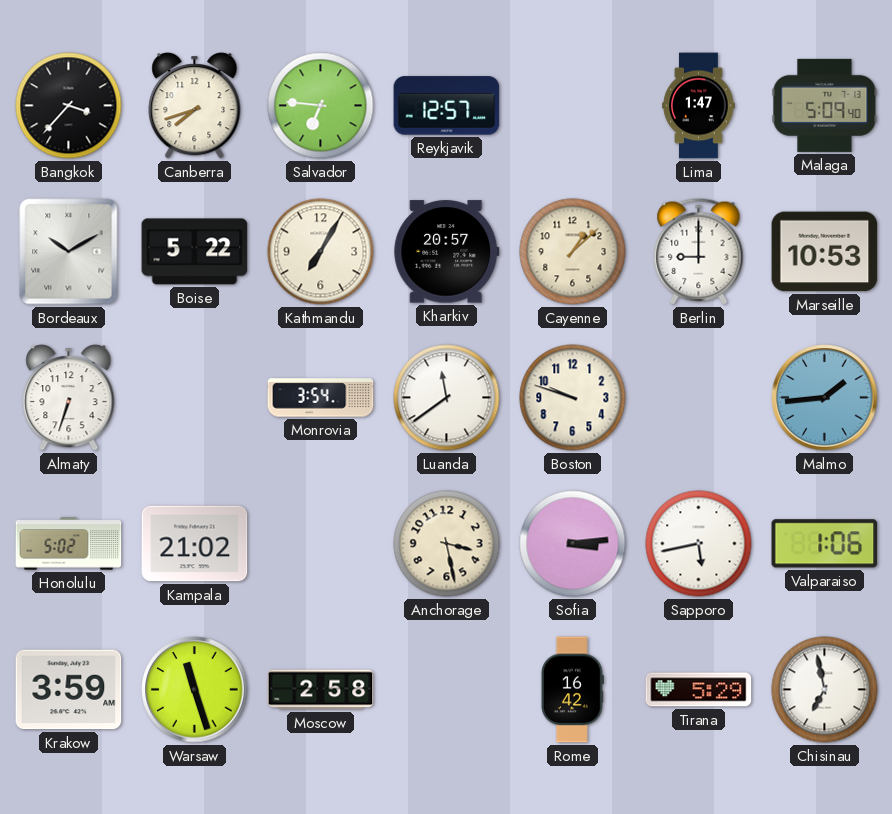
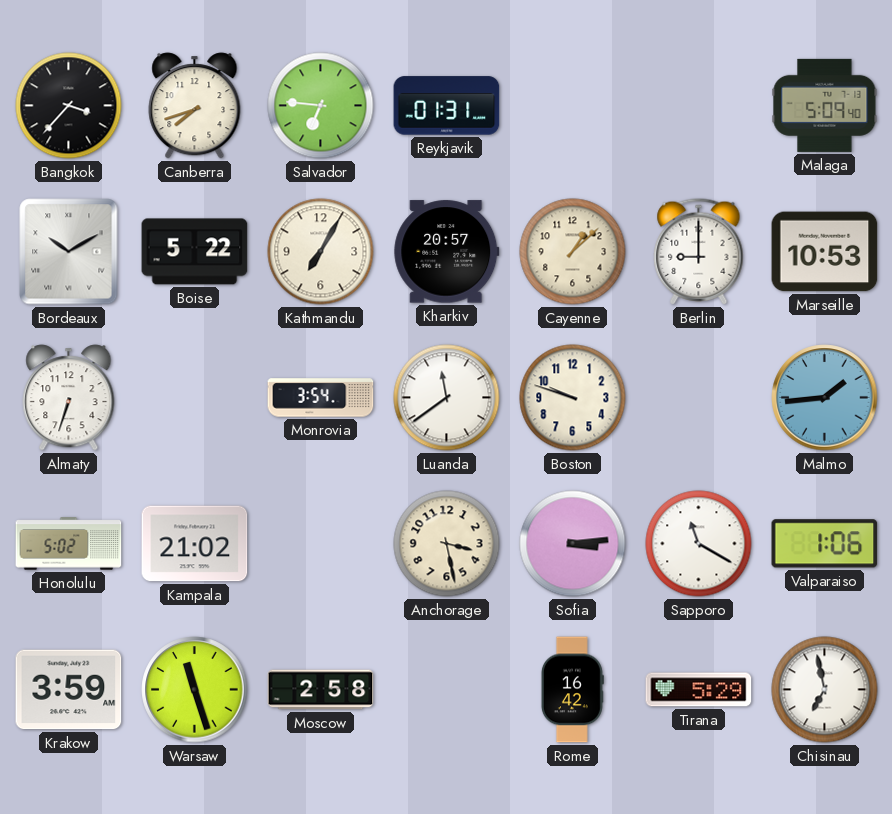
Reykjavik: 12:57 -> 01:31
Lima: 1:47 -> none
Sapporo: 5:43 -> 11:20
